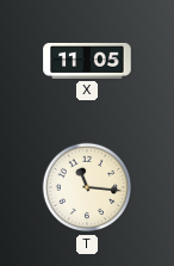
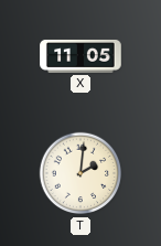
T: 11:16 -> 2:01
